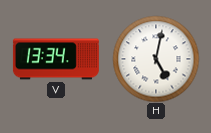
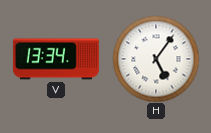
H: 5:02 -> 5:06
